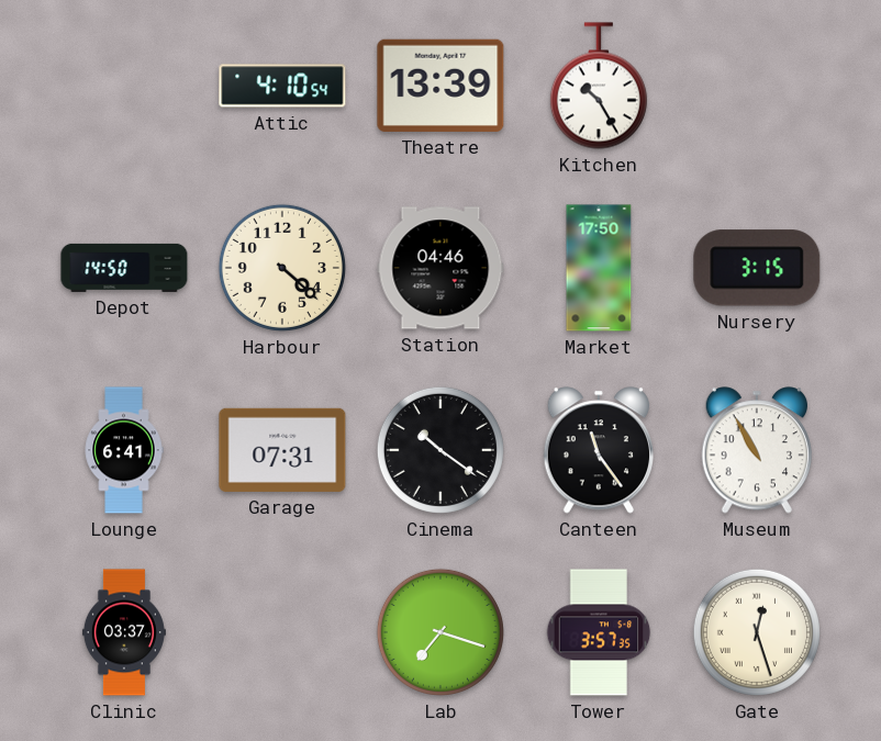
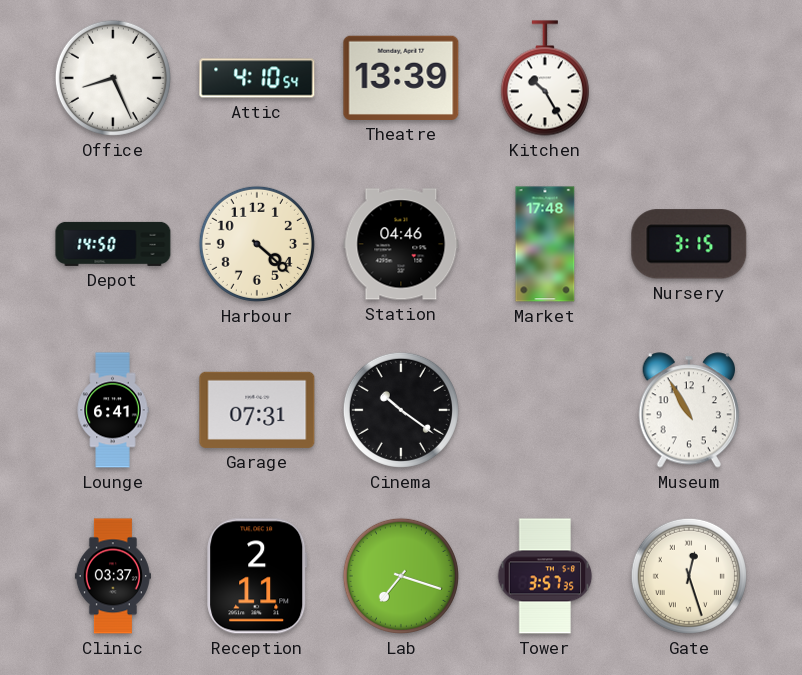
Office: none -> 8:26
Market: 17:50 -> 17:48
Canteen: 11:24 -> none
Reception: none -> 2:11
